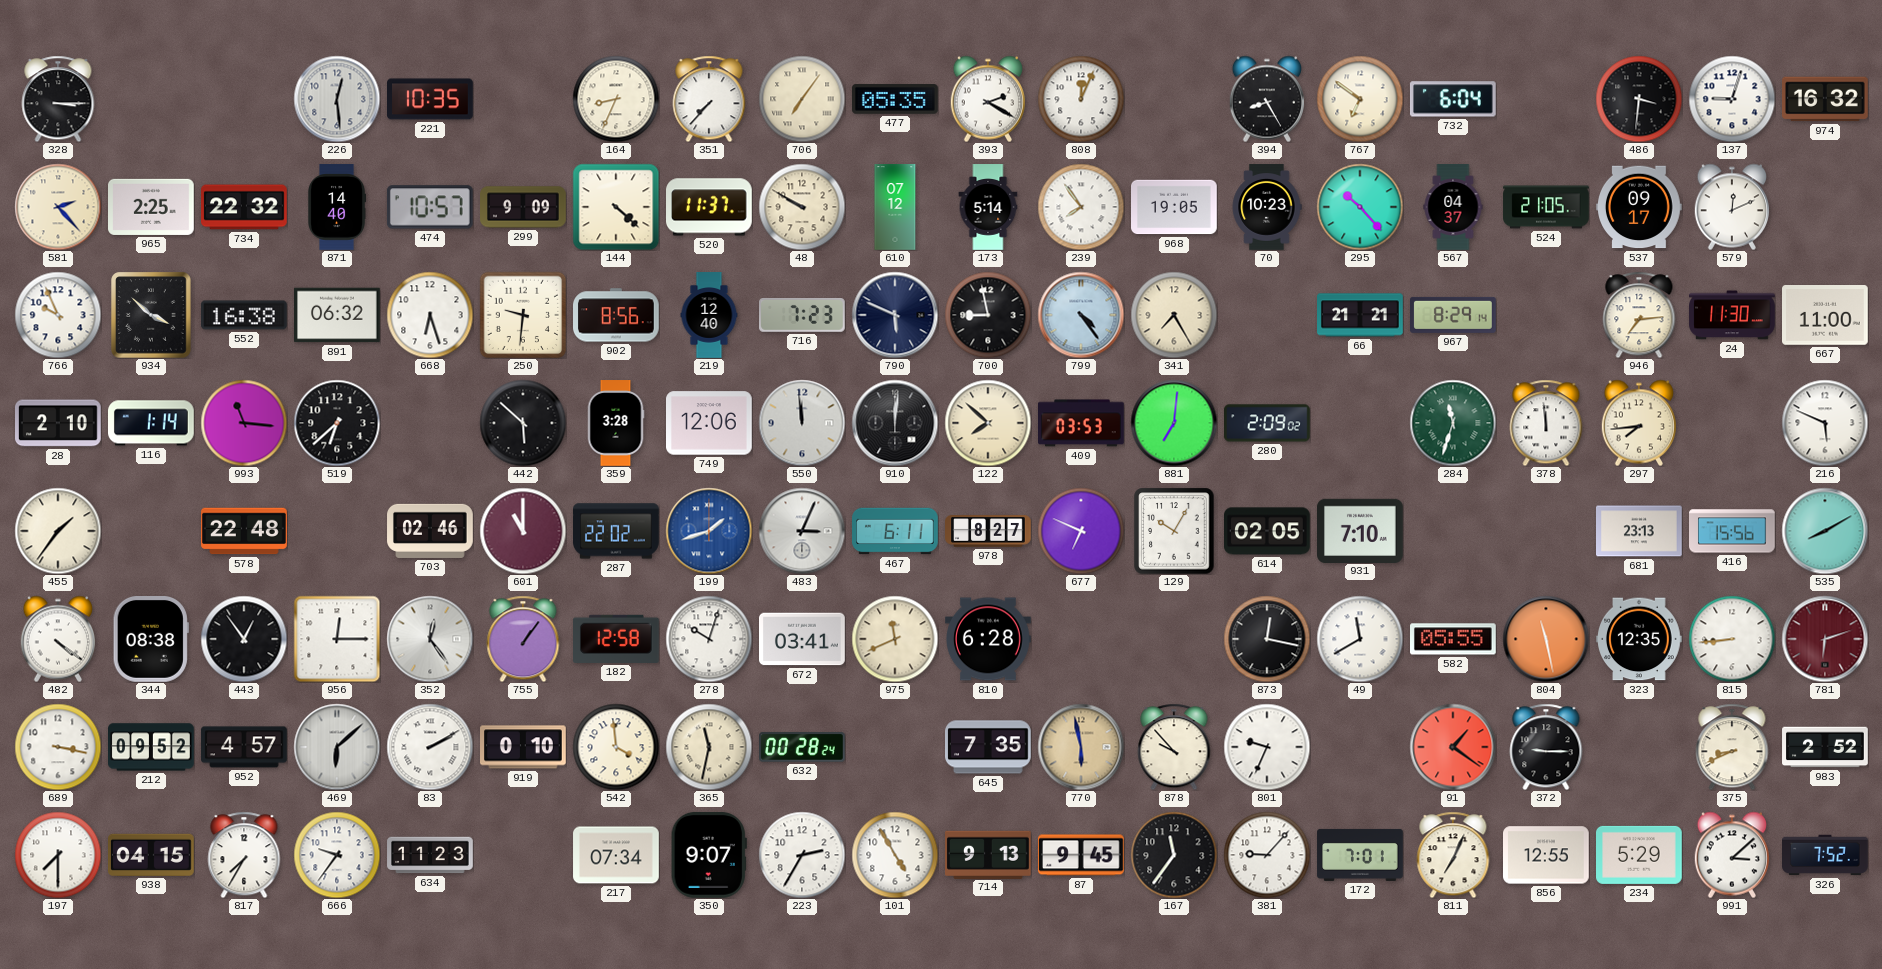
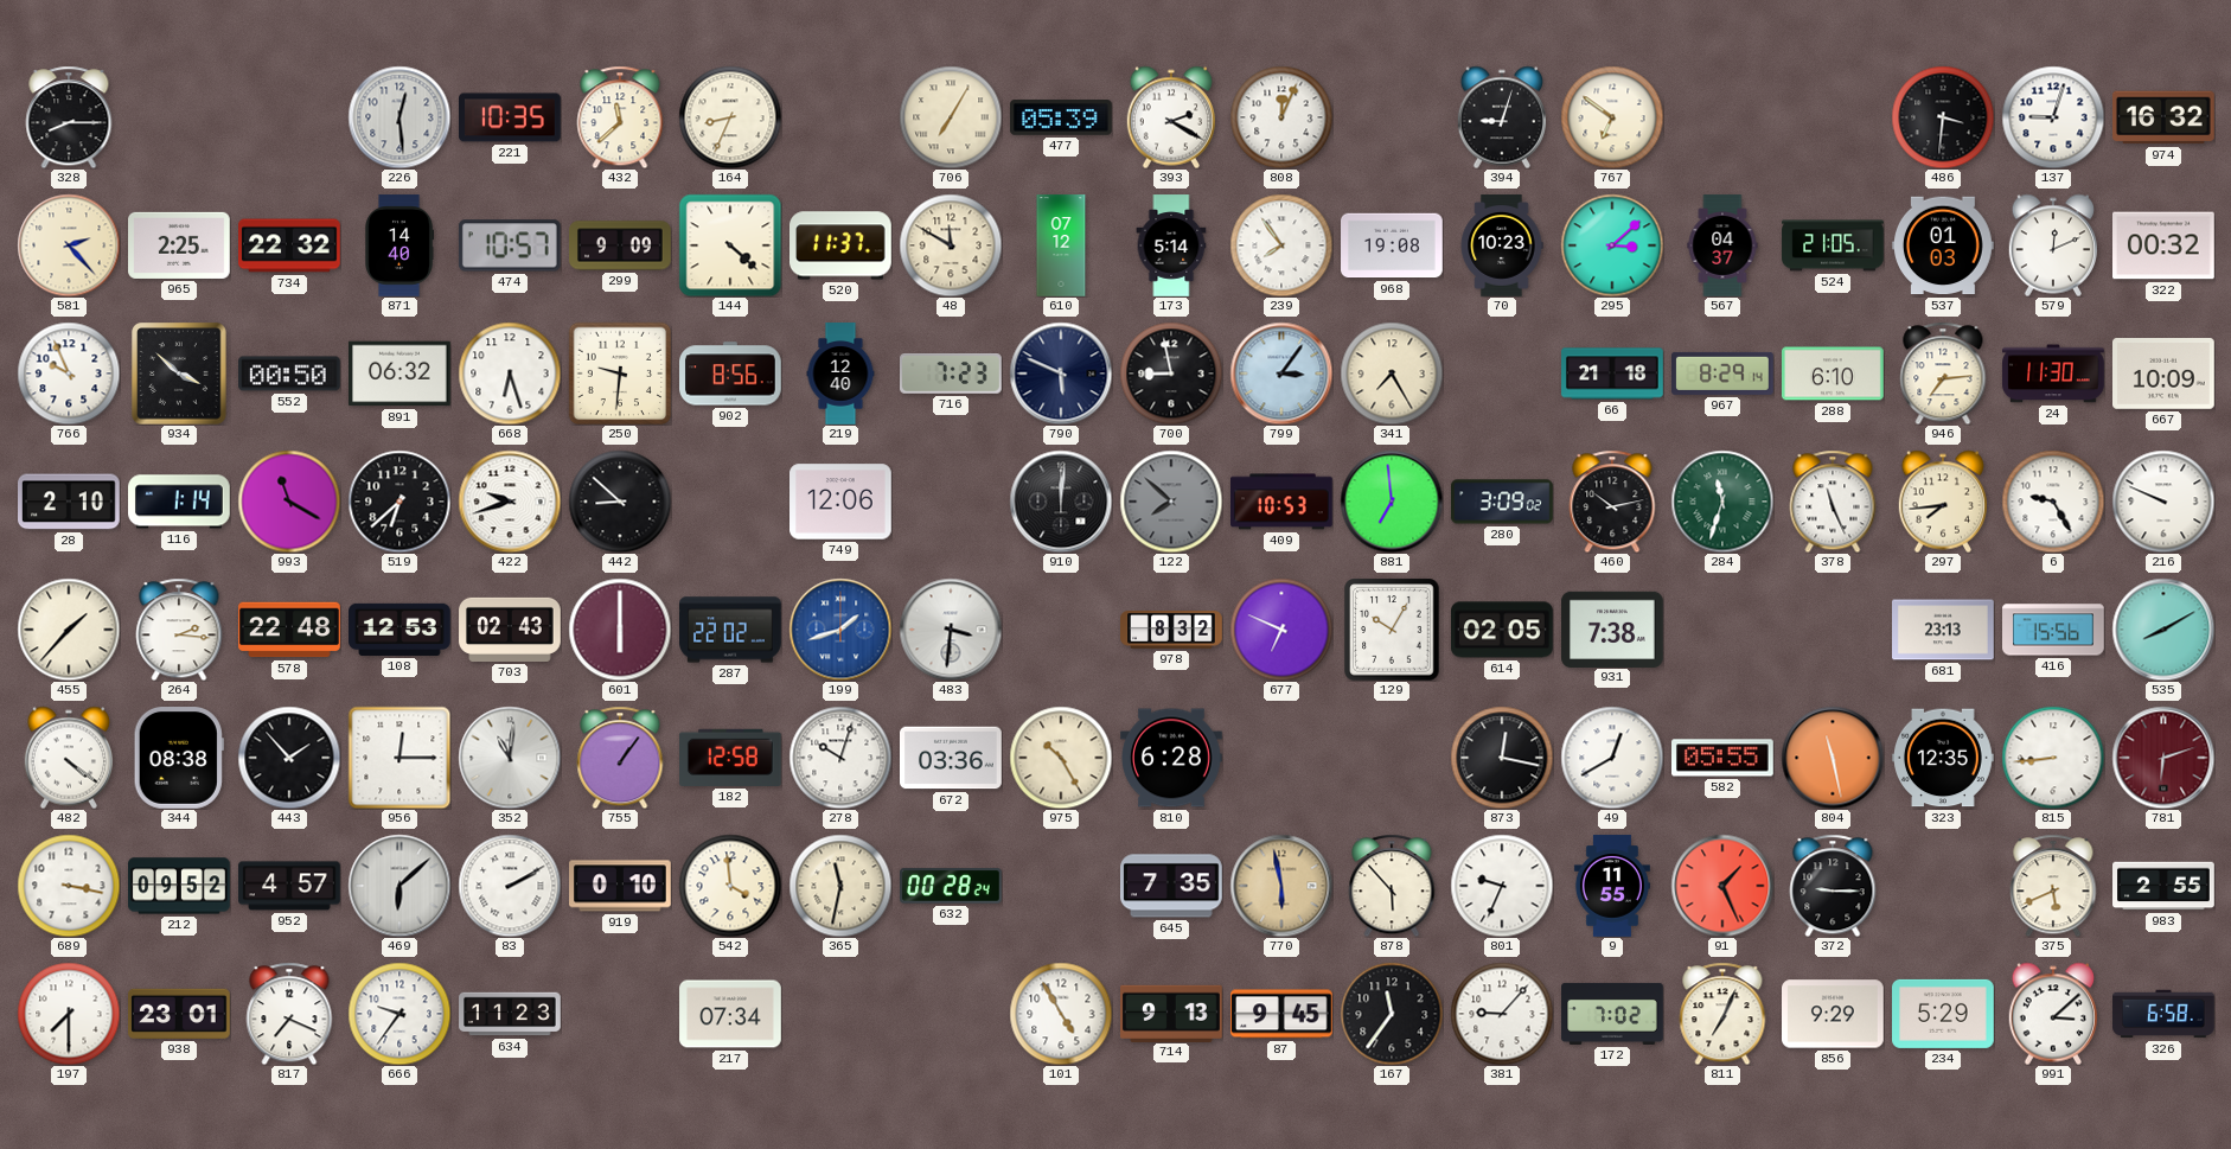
328: 3:15 -> 8:15
432: none -> 11:38
351: 7:37 -> none
706: 7:06 -> 7:05
477: 05:35 -> 05:39
394: 8:25 -> 9:03
732: 6:04 -> none
48: 9:50 -> 11:50
968: 19:05 -> 19:08
295: 10:23 -> 3:08
537: 09:17 -> 01:03
322: none -> 00:32
552: 16:38 -> 00:50
799: 4:24 -> 3:06
66: 21:21 -> 21:18
288: none -> 6:10
667: 11:00 -> 10:09
993: 11:16 -> 11:20
422: none -> 9:42
442: 5:52 -> 8:52
359: 3:28 -> none
550: 11:59 -> none
122 dial: cream -> grey
409: 03:53 -> 10:53
881: 7:01 -> 6:59
280: 2:09 -> 3:09
460: none -> 10:13
378: 11:59 -> 11:26
6: none -> 9:25
216: 5:49 -> 9:49
455: 1:36 -> 1:37
264: none -> 2:16
108: none -> 12:53
703: 02:46 -> 02:43
601: 11:00 -> 6:00
483: 3:04 -> 3:31
467: 6:11 -> none
978: 8:27 -> 8:32
931: 7:10 -> 7:38
443: 12:54 -> 1:53
352: 12:24 -> 11:01
672: 03:41 -> 03:36
975: 11:41 -> 10:25
49: 11:40 -> 12:40
878: 9:53 -> 5:53
9: none -> 11:55
91: 1:21 -> 1:26
375: 8:41 -> 5:41
983: 2:52 -> 2:55
938: 04:15 -> 23:01
817: 7:35 -> 7:19
350: 9:07 -> none
223: 2:35 -> none
172: 7:01 -> 7:02
856: 12:55 -> 9:29
326: 7:52 -> 6:58
